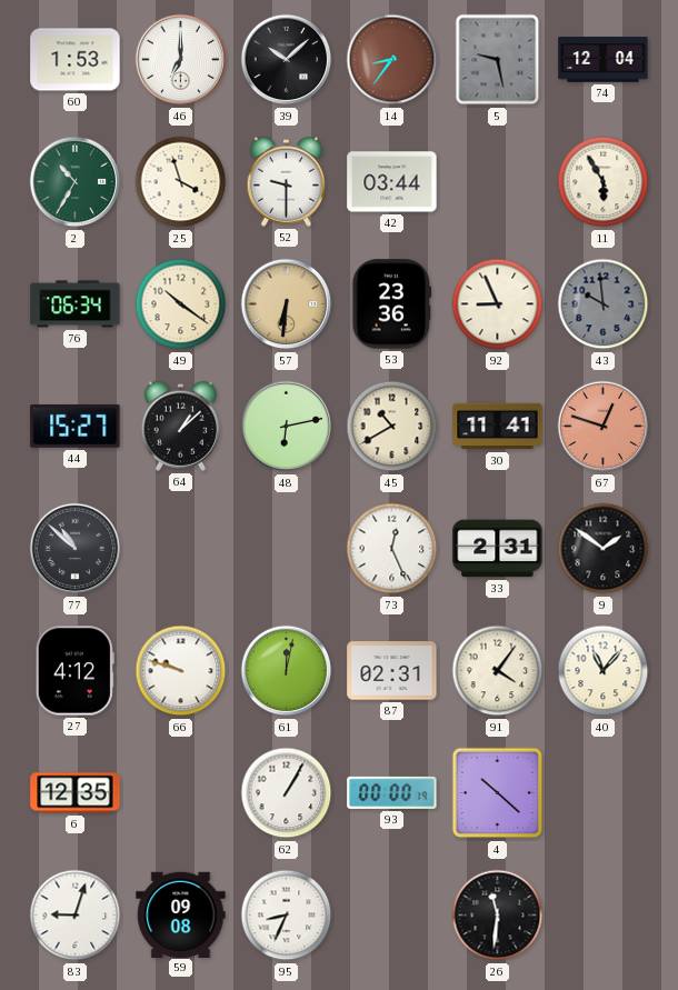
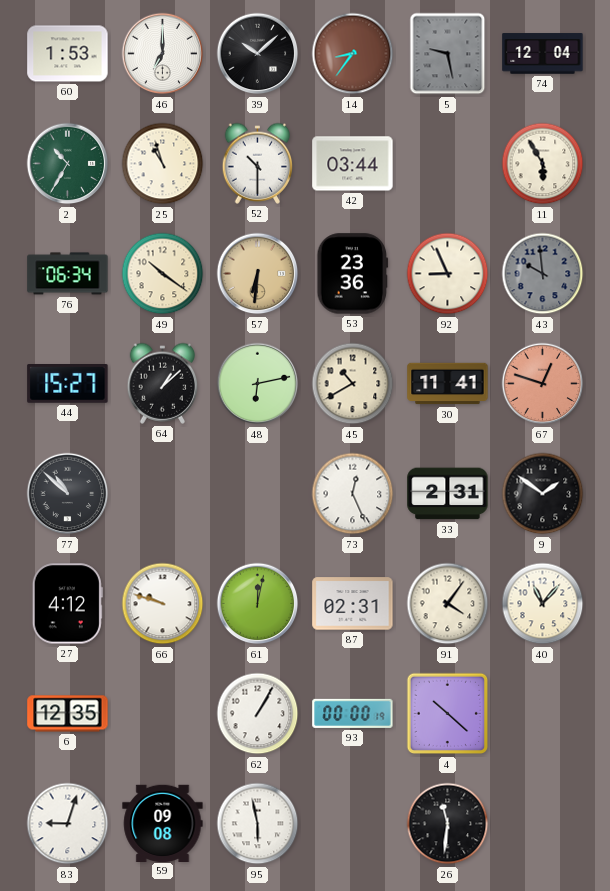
25: 3:57 -> 10:57
52: 9:30 -> 10:30
95: 8:34 -> 5:58
